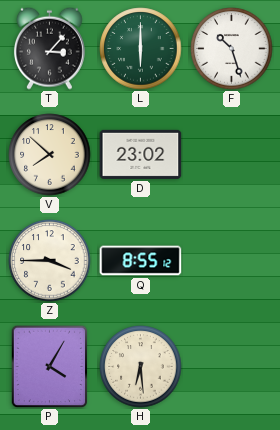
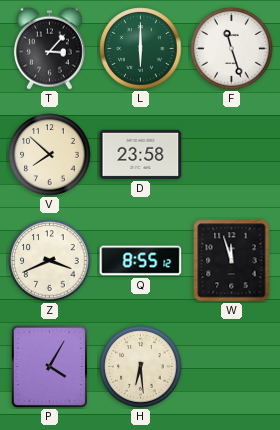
F: 10:27 -> 11:27
D: 23:02 -> 23:58
Z: 3:45 -> 3:41
W: none -> 11:57
